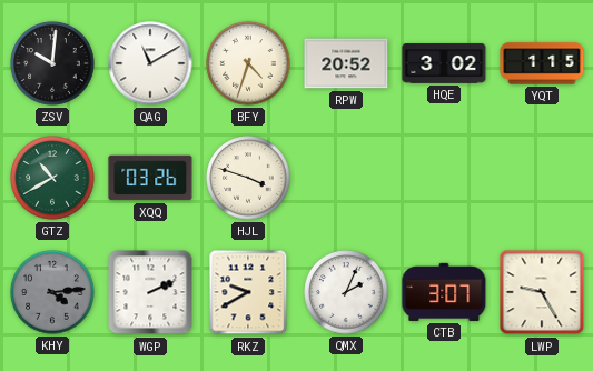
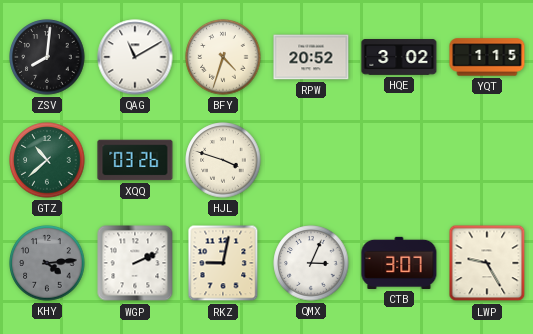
ZSV: 10:01 -> 8:01
GTZ: 10:40 -> 10:38
RKZ: 9:40 -> 9:02
QMX: 2:04 -> 3:04
